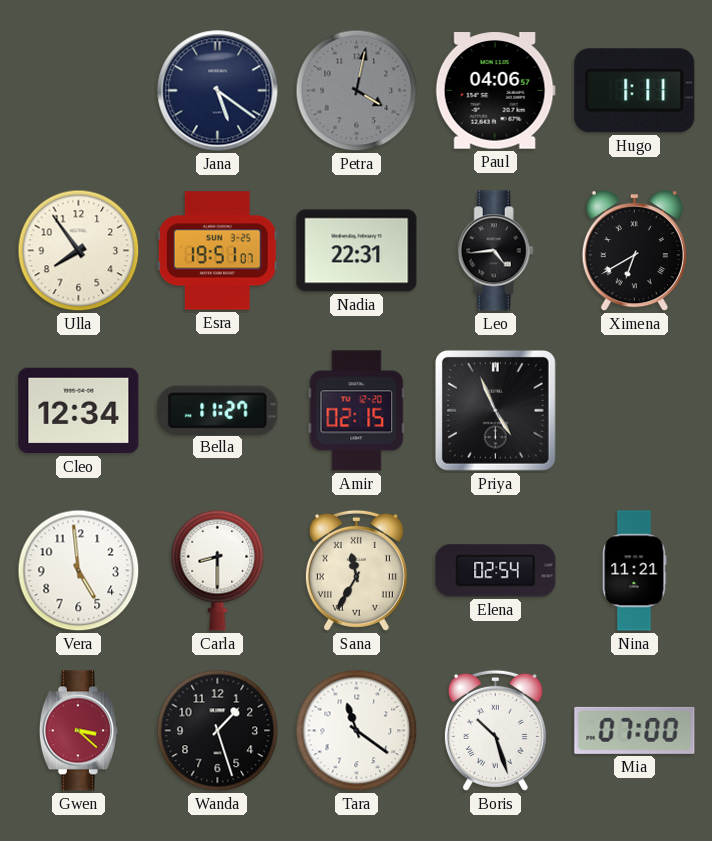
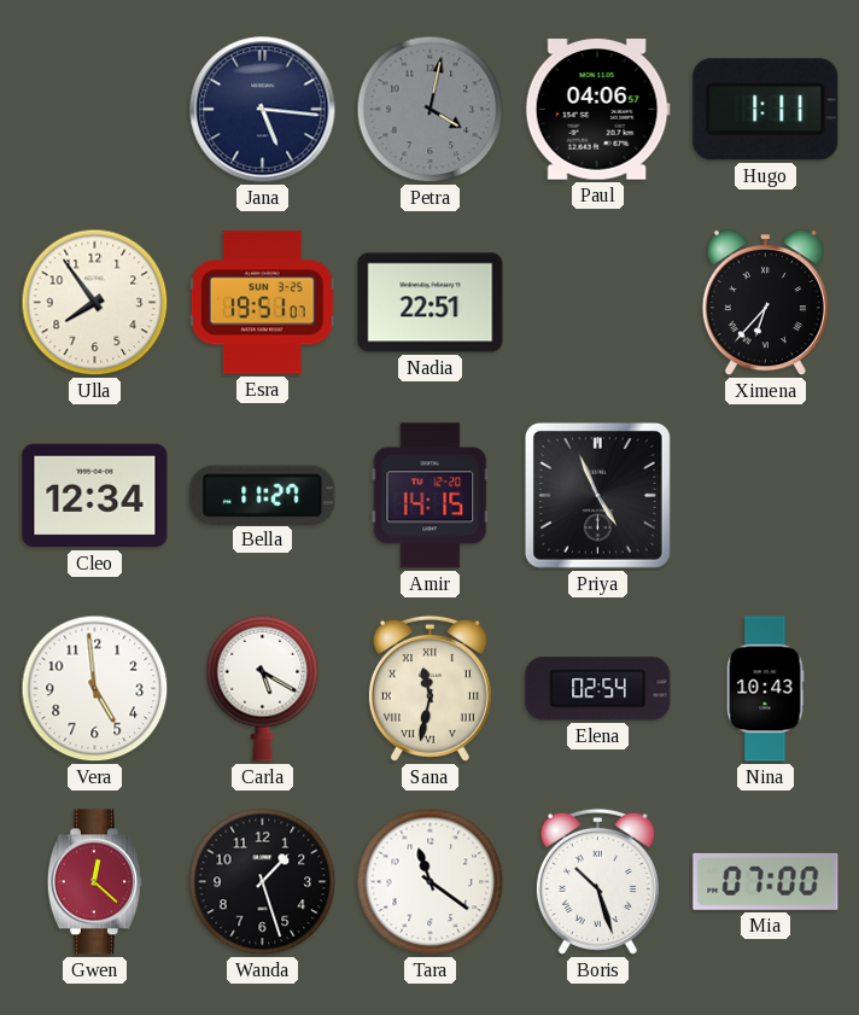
Jana: 5:21 -> 5:16
Nadia: 22:31 -> 22:51
Leo: 4:44 -> none
Ximena: 6:40 -> 6:37
Amir: 02:15 -> 14:15
Carla: 8:30 -> 5:20
Sana: 11:35 -> 11:32
Nina: 11:21 -> 10:43
Gwen: 3:22 -> 12:22
